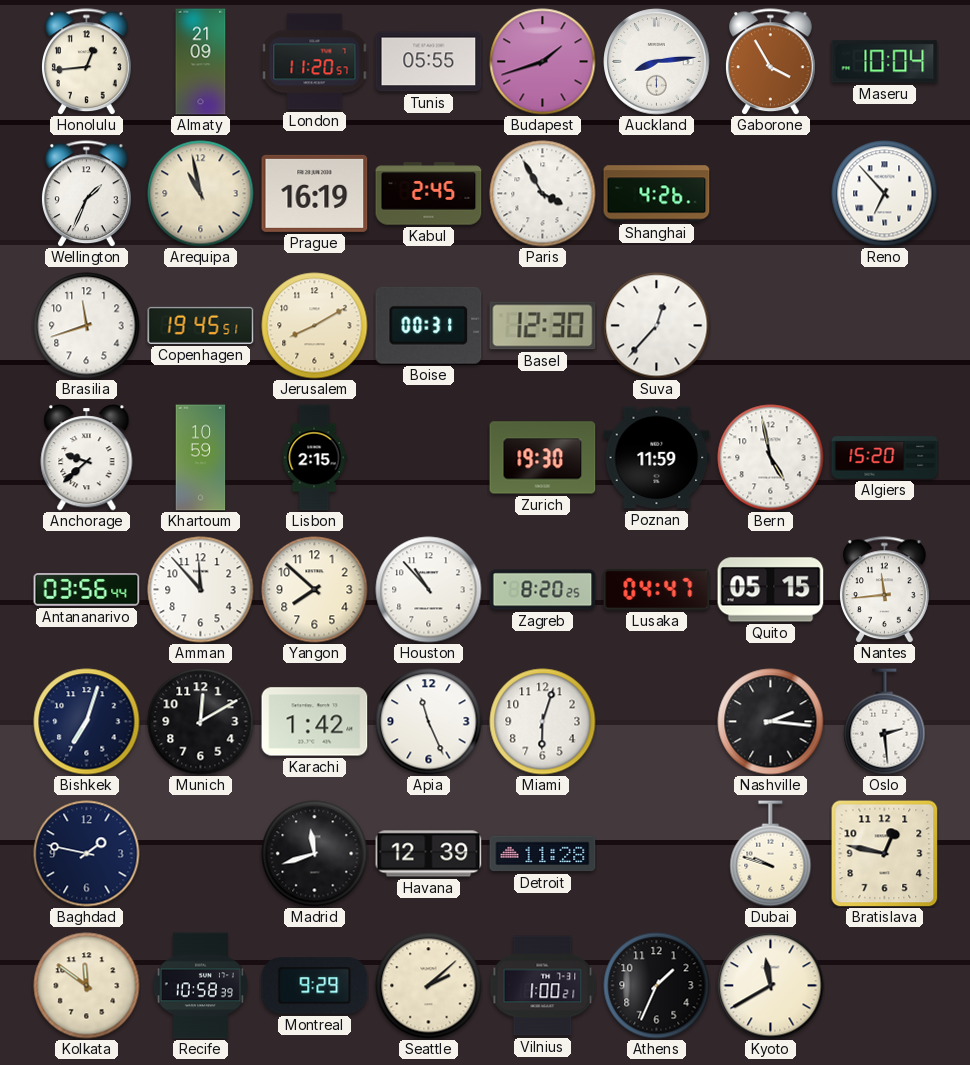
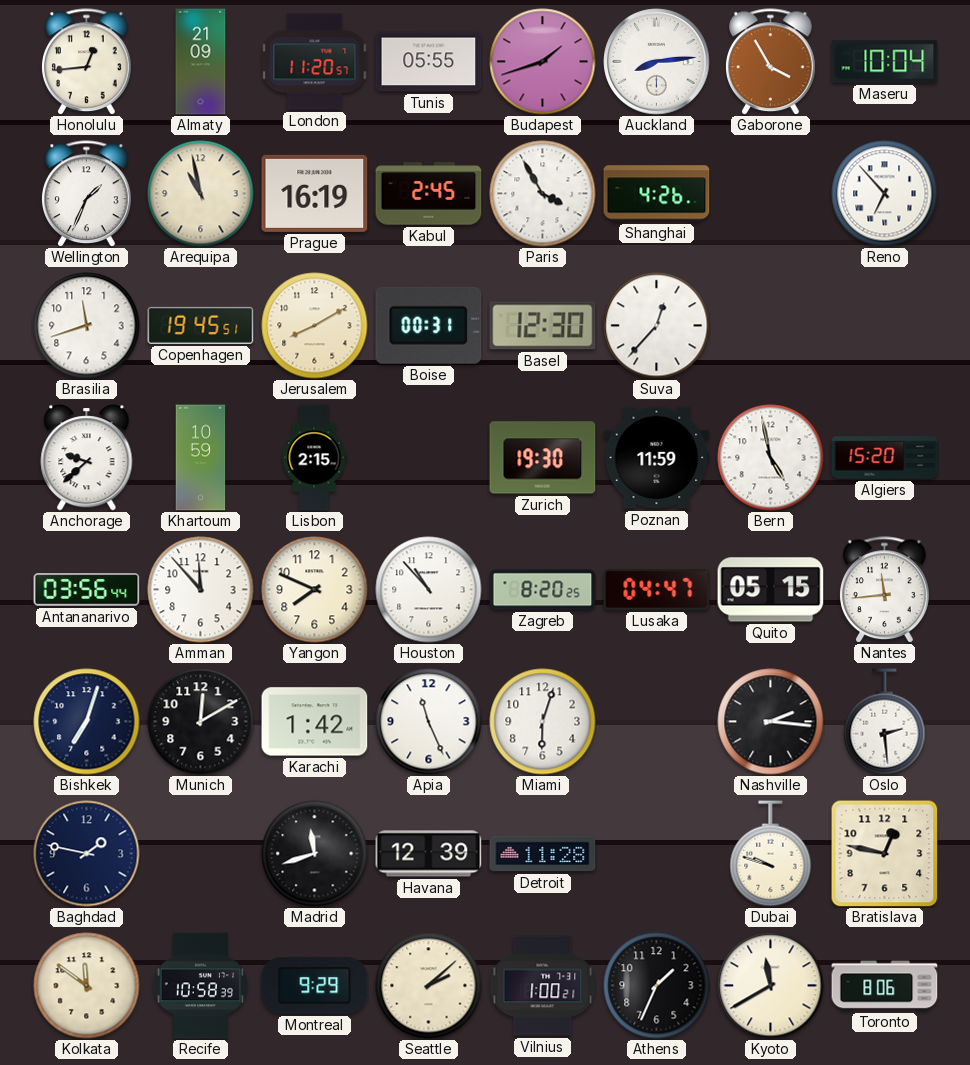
Yangon: 7:52 -> 7:49
Toronto: none -> 8:06
